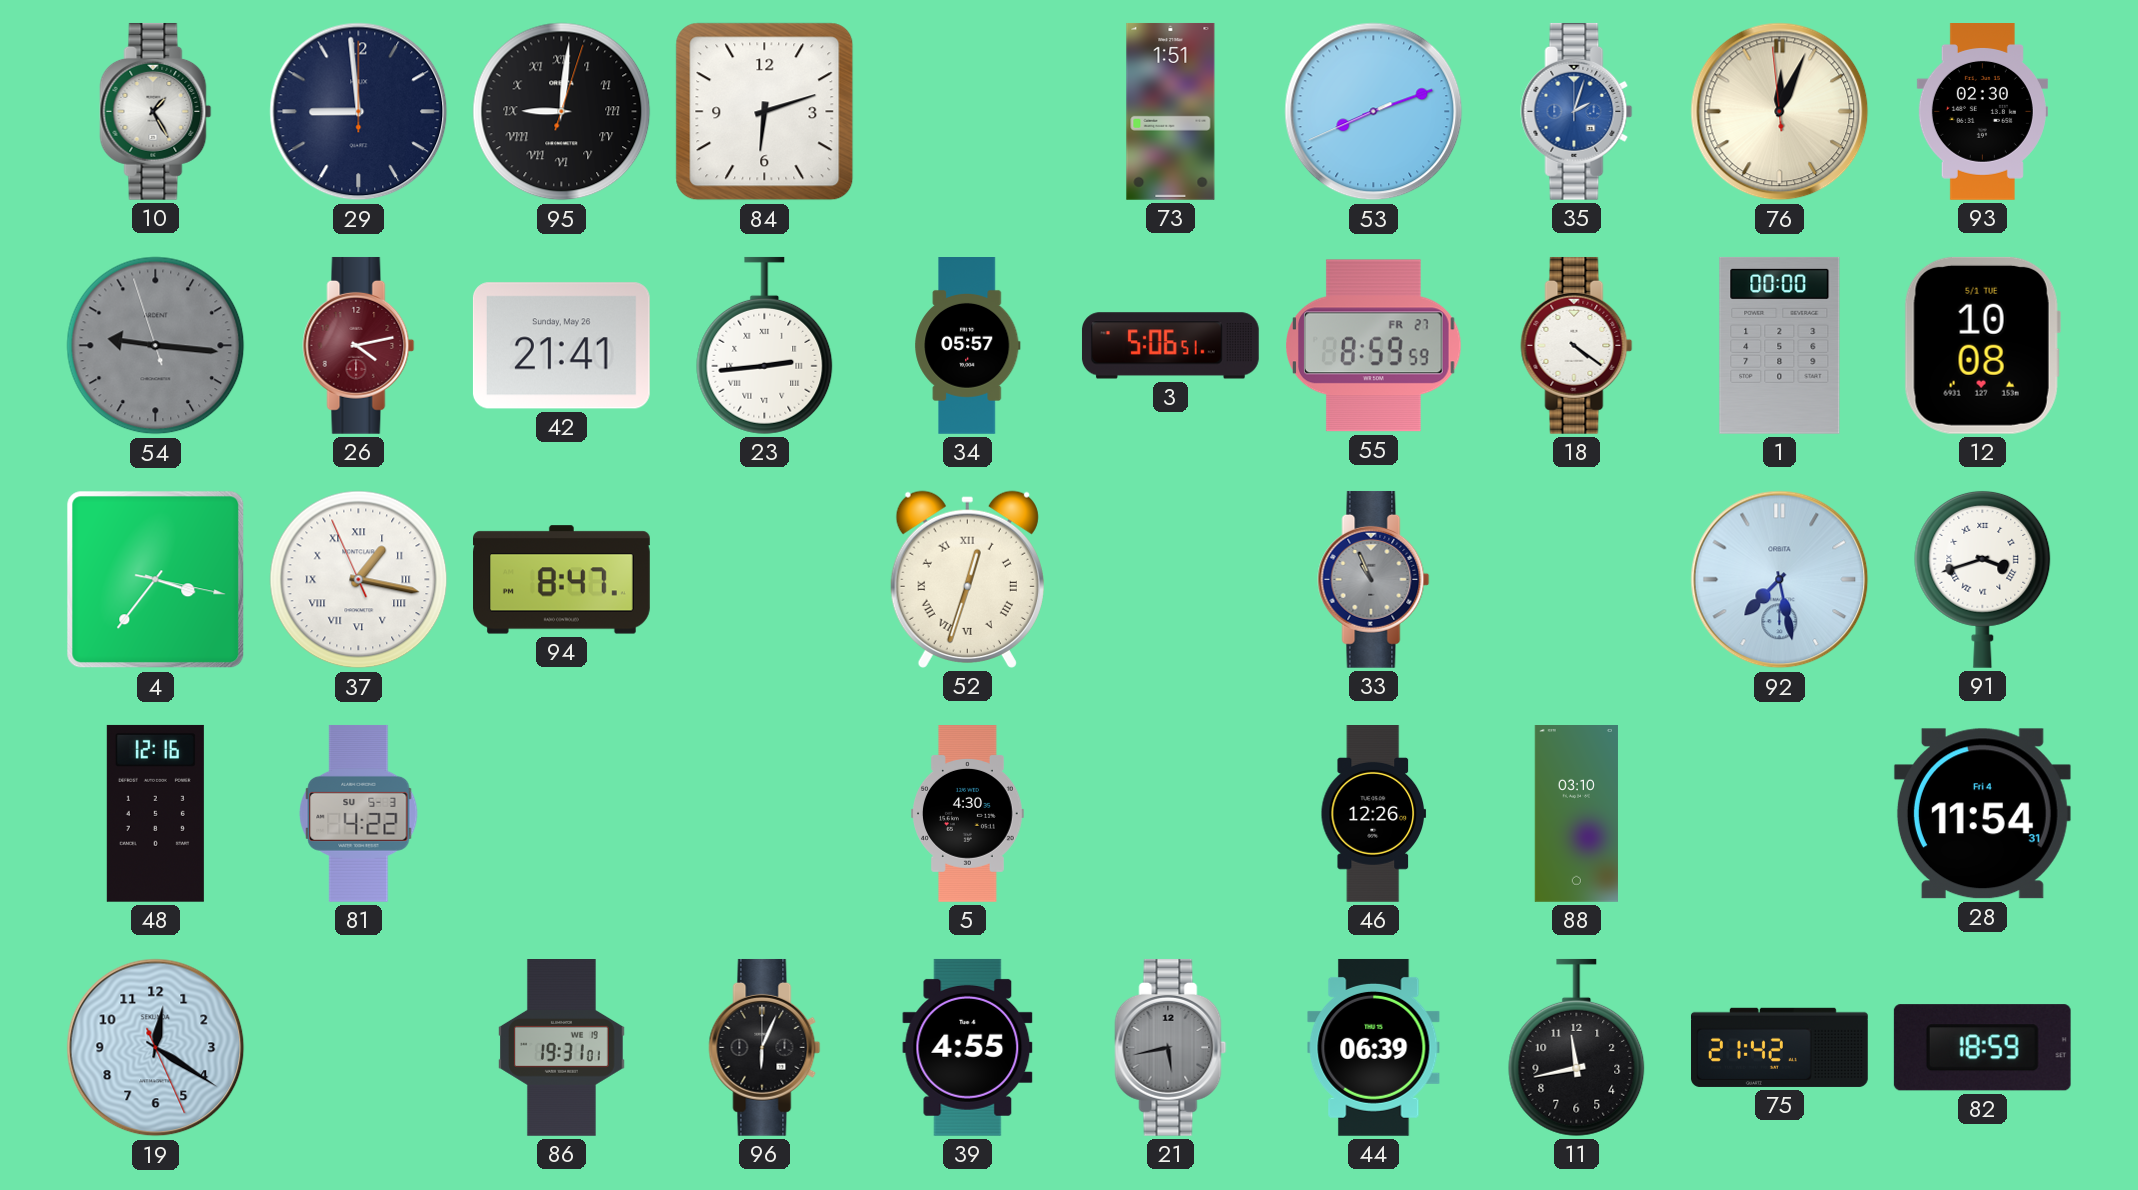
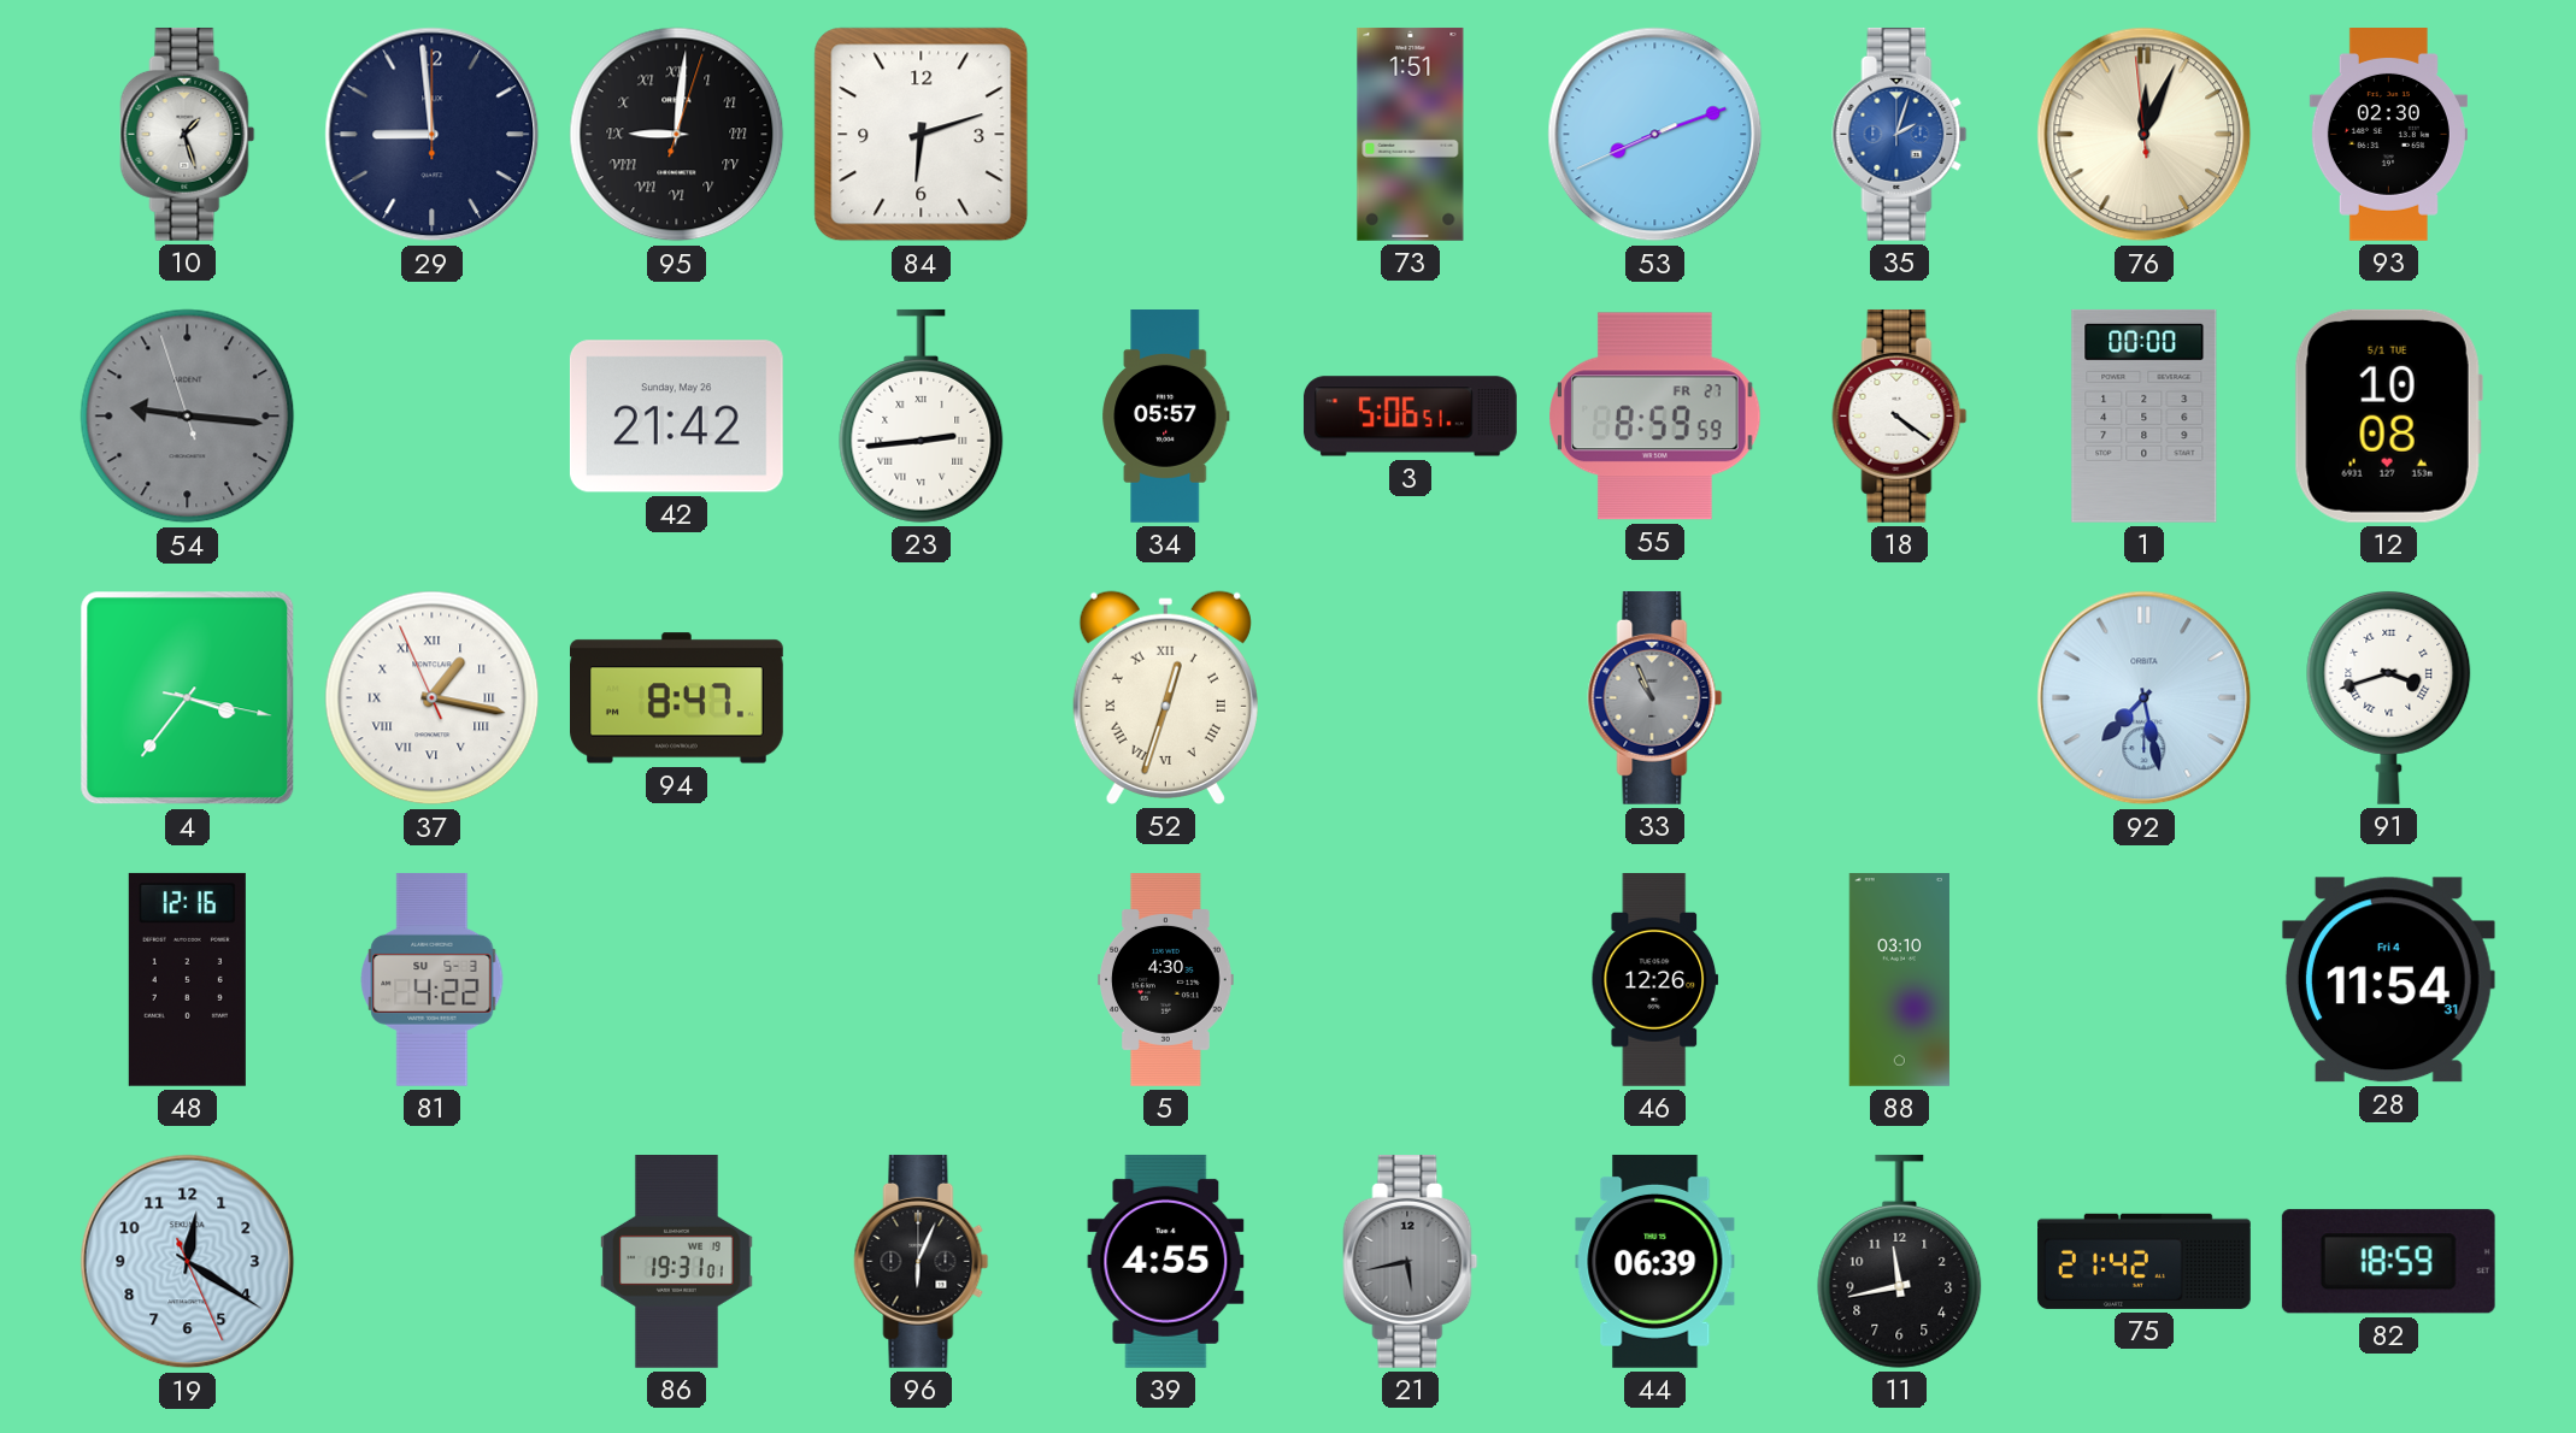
10: 1:25 -> 1:27
26: 4:13 -> none
42: 21:41 -> 21:42
